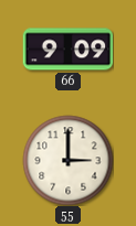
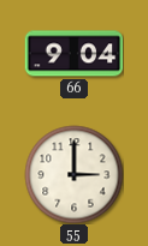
66: 9:09 -> 9:04
